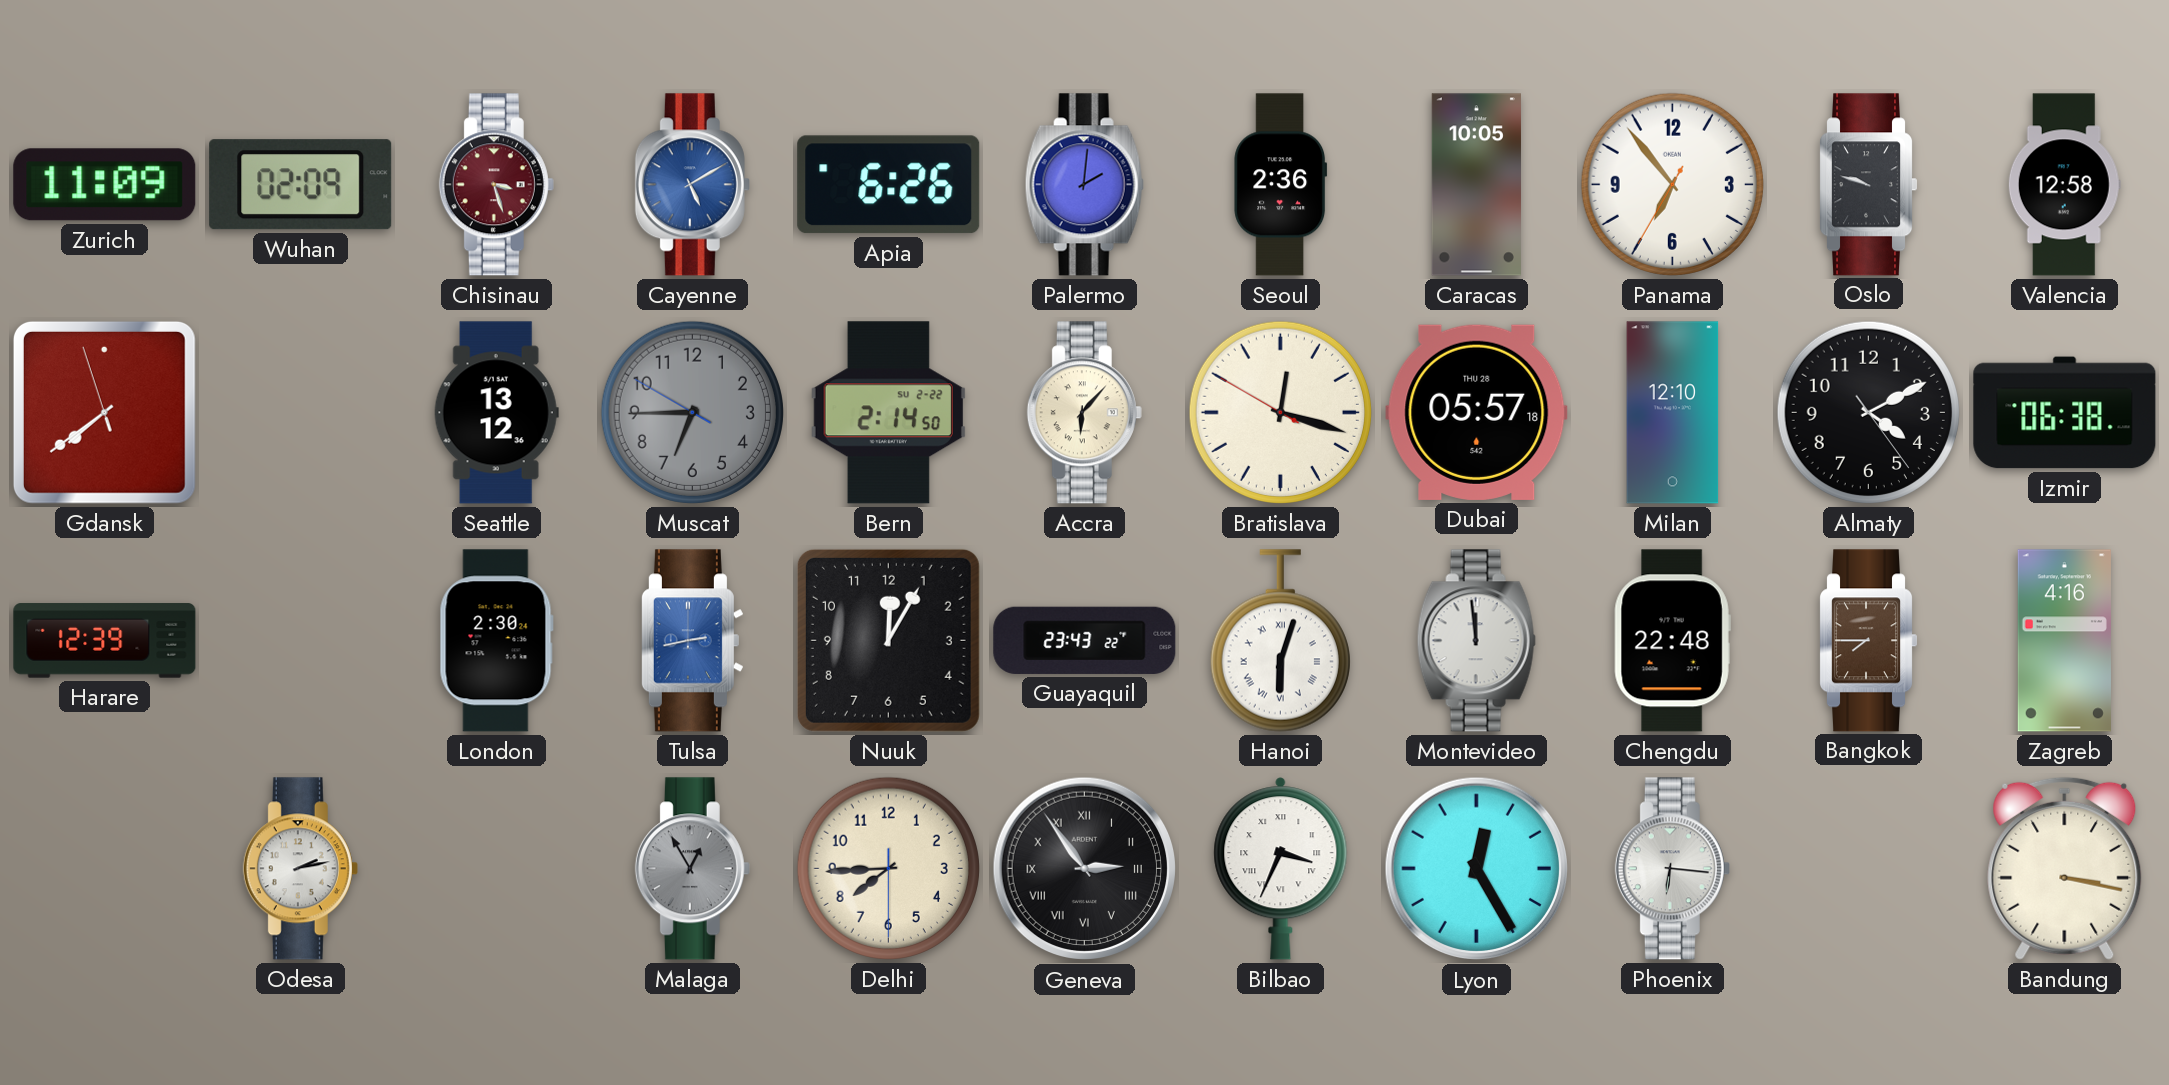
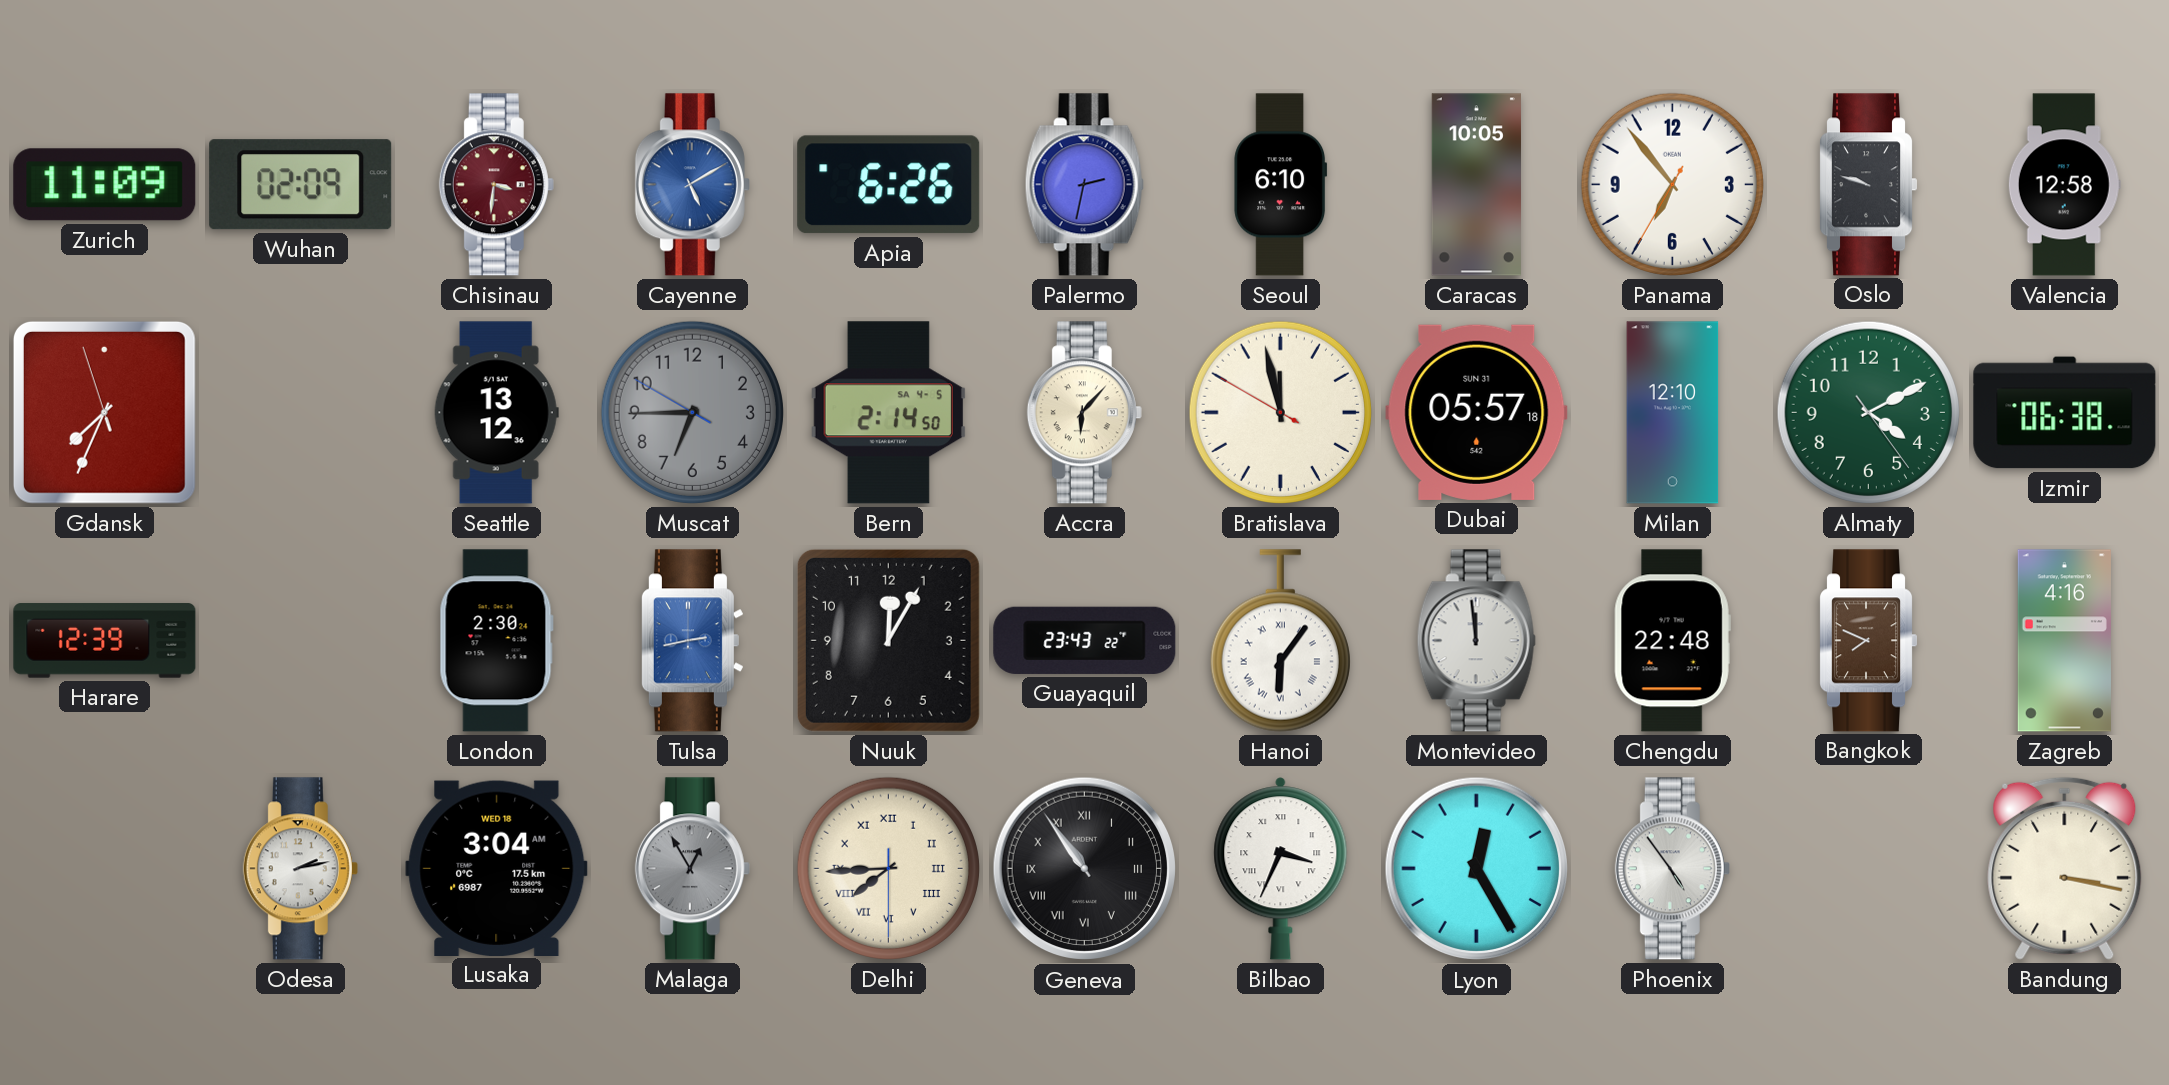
Chisinau: 3:27 -> 3:31
Palermo: 2:01 -> 2:32
Seoul: 2:36 -> 6:10
Gdansk: 7:38 -> 7:33
Bern date: SU 2-22 -> SA 4-5
Bratislava: 12:17 -> 11:57
Dubai date: THU 28 -> SUN 31
Almaty dial: black -> green
Hanoi: 6:03 -> 6:06
Bangkok: 7:45 -> 7:49
Lusaka: none -> 3:04
Delhi numerals: Arabic -> Roman
Geneva: 2:54 -> 10:54
Phoenix: 6:16 -> 4:54
